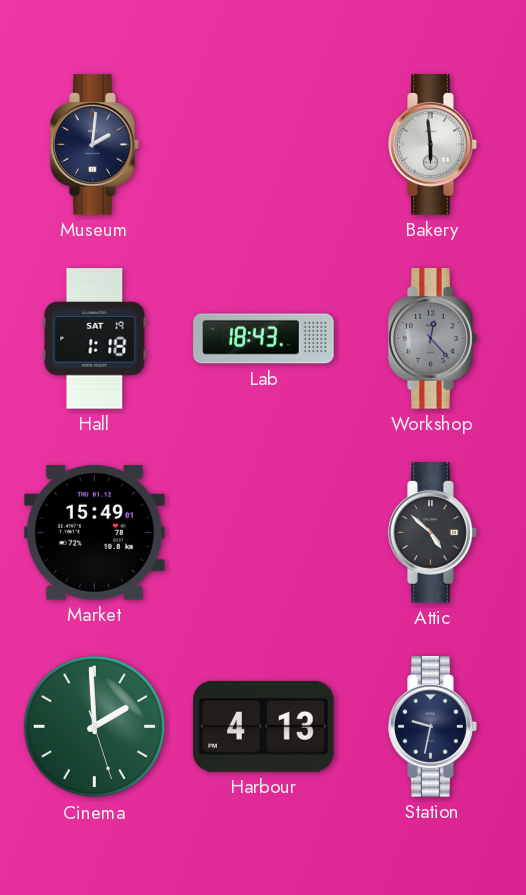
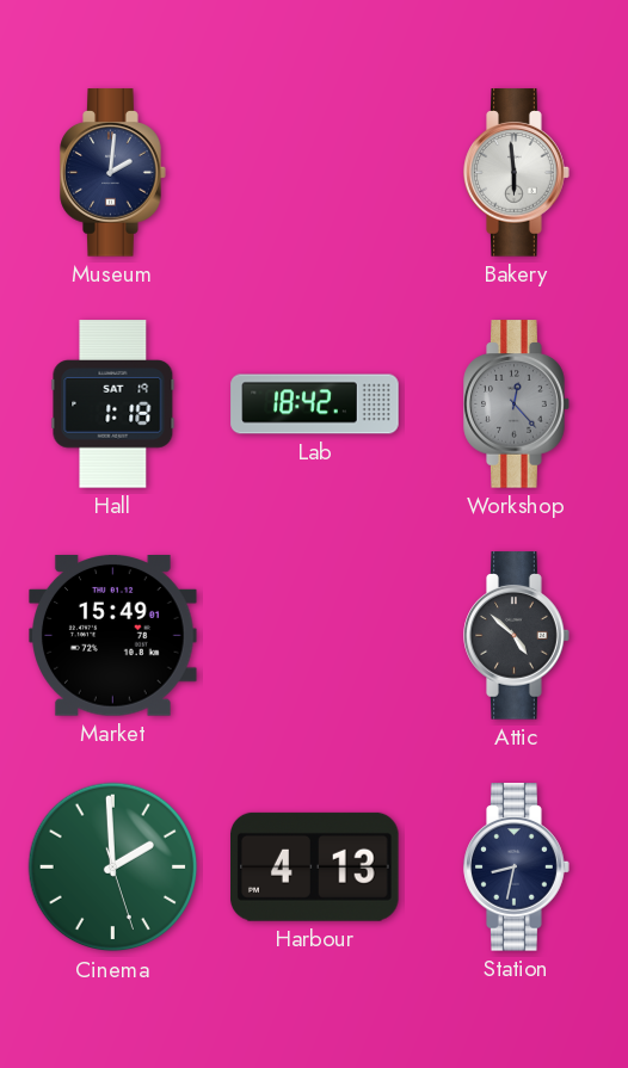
Lab: 18:43 -> 18:42
Station: 9:32 -> 8:32
